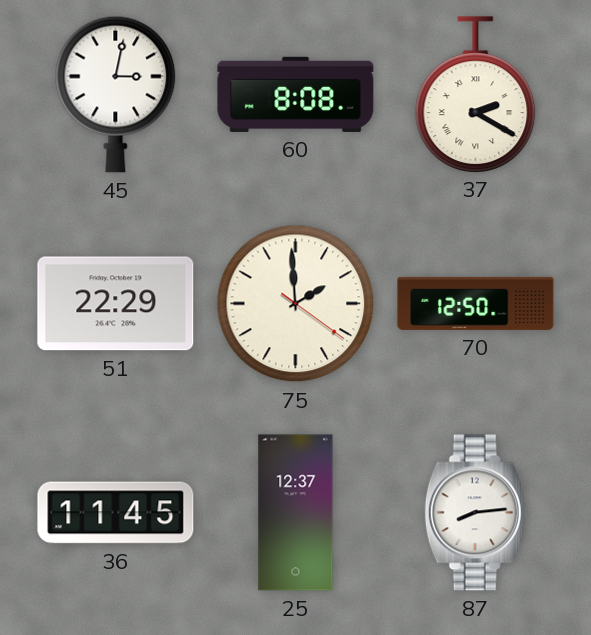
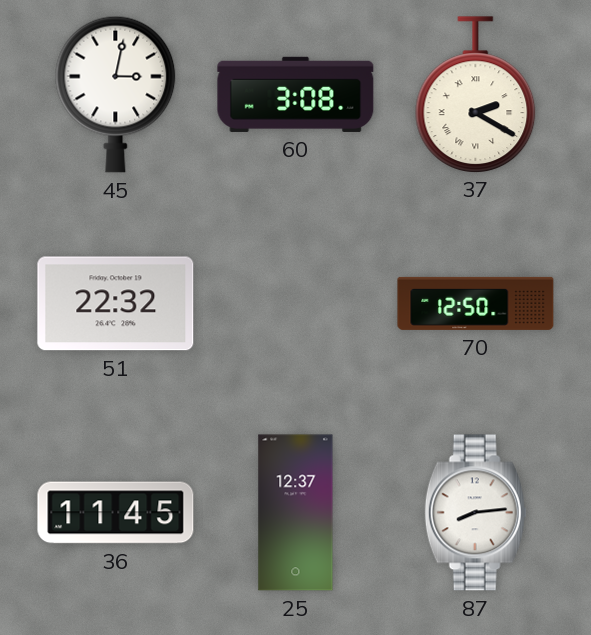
60: 8:08 -> 3:08
51: 22:29 -> 22:32
75: 1:59 -> none
